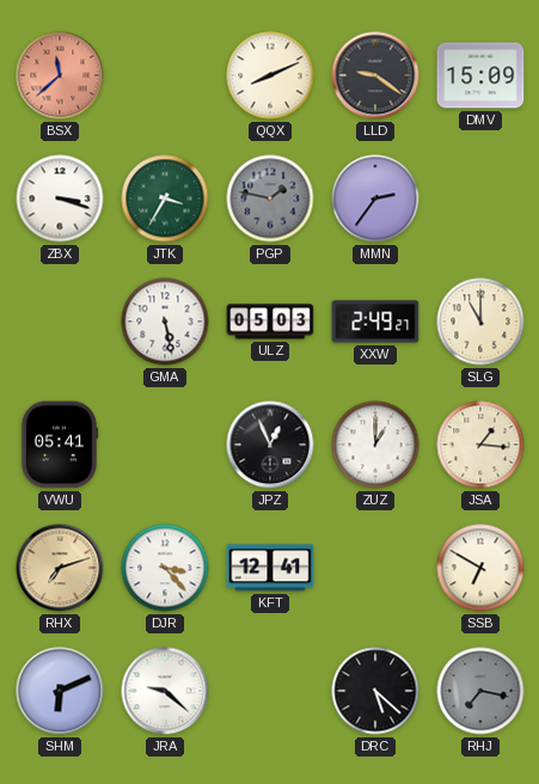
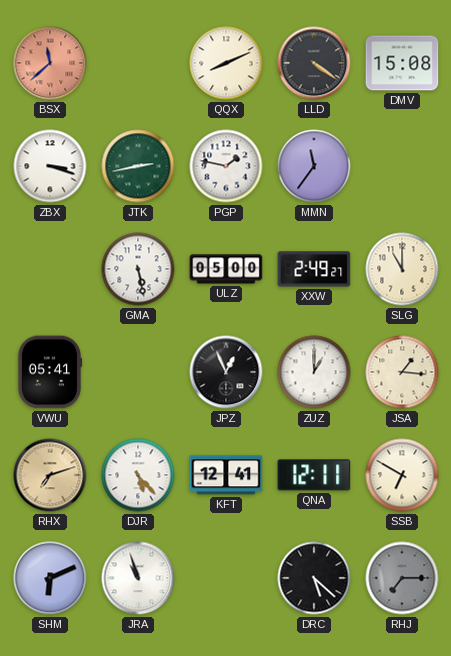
LLD: 9:21 -> 4:21
DMV: 15:09 -> 15:08
JTK: 3:35 -> 2:43
PGP dial: grey -> white
MMN: 2:36 -> 11:36
ULZ: 05:03 -> 05:00
DJR: 3:23 -> 5:23
QNA: none -> 12:11
JRA: 9:22 -> 10:57
RHJ: 7:17 -> 7:15
